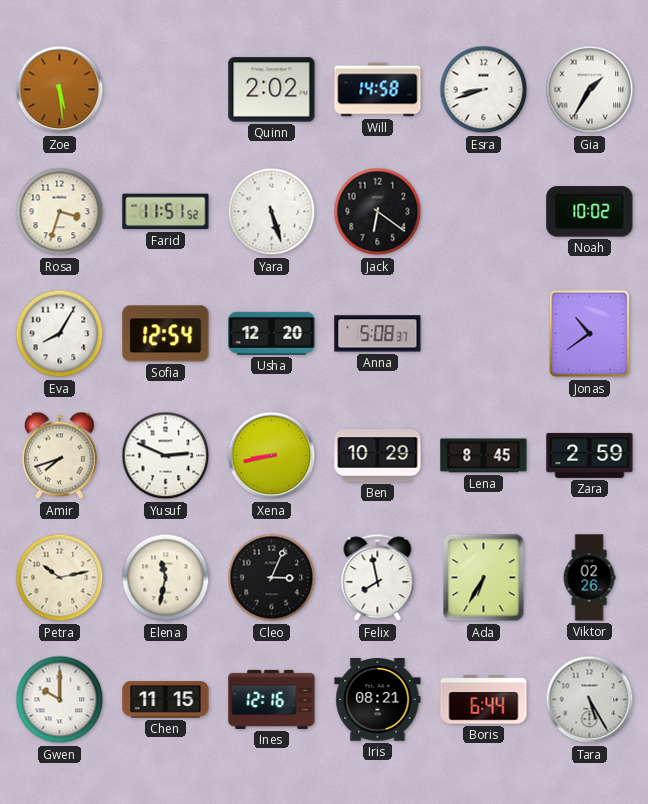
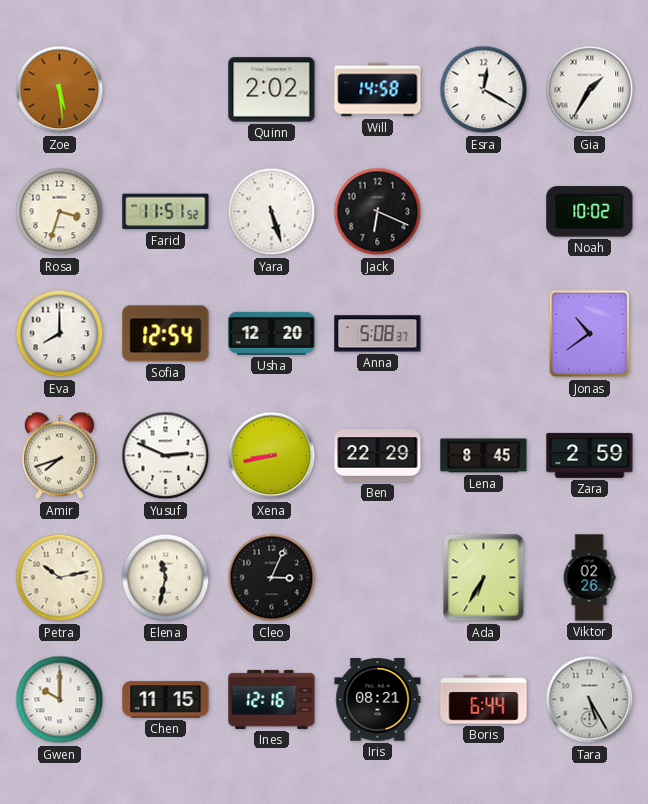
Esra: 8:42 -> 12:20
Jack: 6:21 -> 6:19
Eva: 8:05 -> 8:00
Ben: 10:29 -> 22:29
Felix: 7:58 -> none
